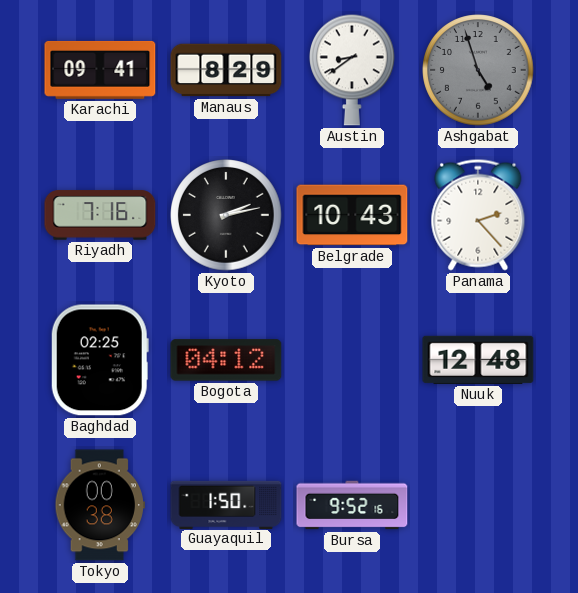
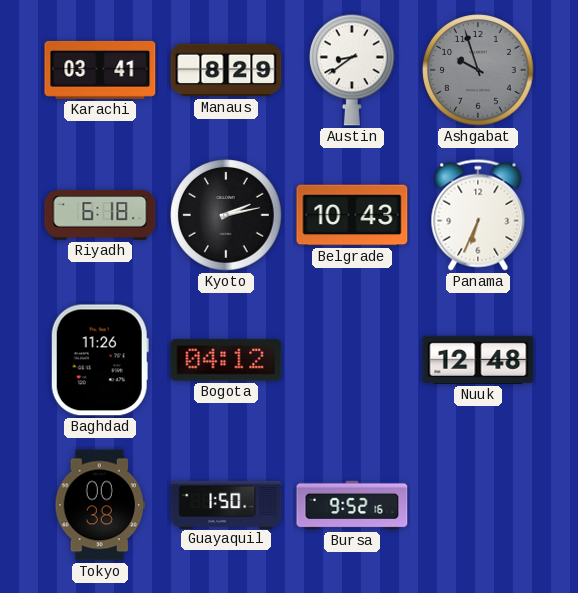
Karachi: 09:41 -> 03:41
Ashgabat: 4:57 -> 9:57
Riyadh: 7:16 -> 6:18
Panama: 2:23 -> 6:34
Baghdad: 02:25 -> 11:26
